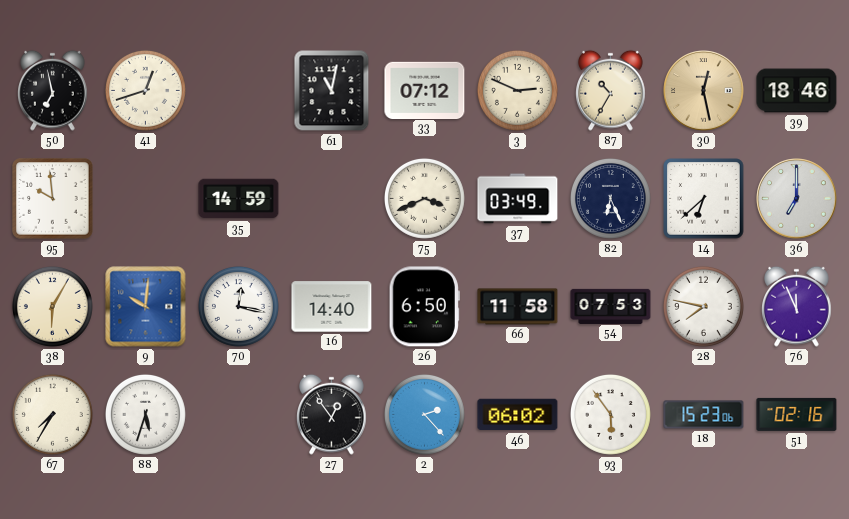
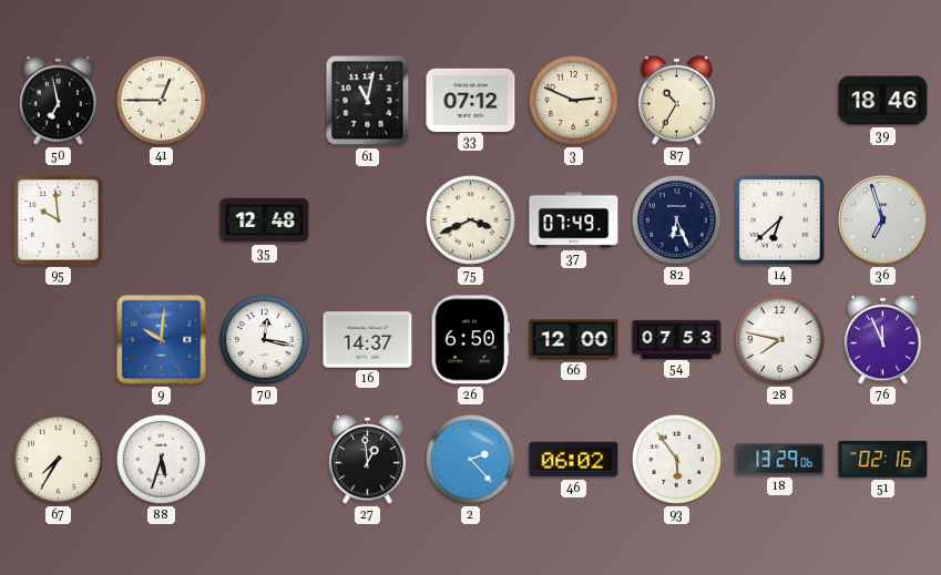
41: 12:42 -> 12:45
30: 12:28 -> none
35: 14:59 -> 12:48
37: 03:49 -> 07:49
36: 7:00 -> 6:57
38: 6:05 -> none
16: 14:40 -> 14:37
66: 11:58 -> 12:00
27: 12:54 -> 12:59
18: 15:23 -> 13:29
